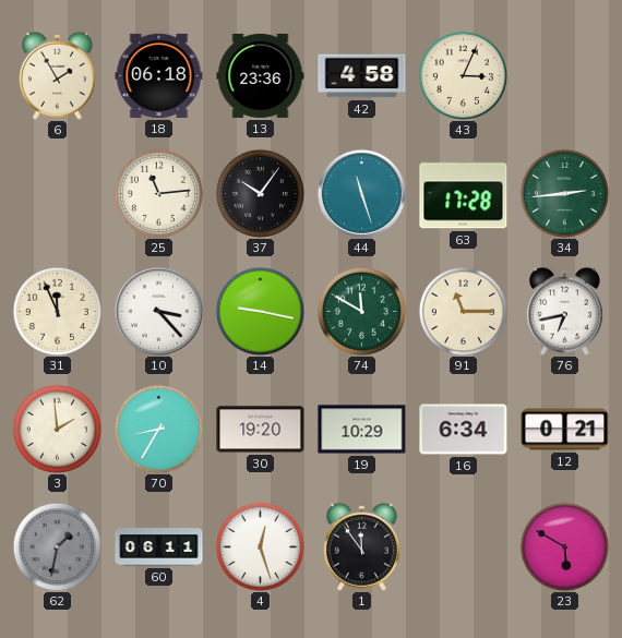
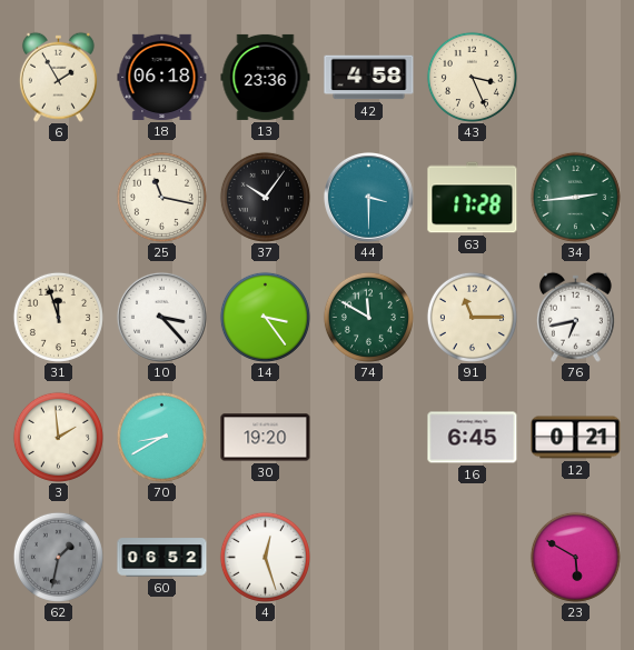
43: 3:04 -> 3:26
25: 11:14 -> 11:17
44: 11:27 -> 3:30
31: 11:56 -> 11:57
14: 9:17 -> 3:24
70: 8:35 -> 8:40
19: 10:29 -> none
16: 6:34 -> 6:45
60: 06:11 -> 06:52
1: 11:54 -> none
